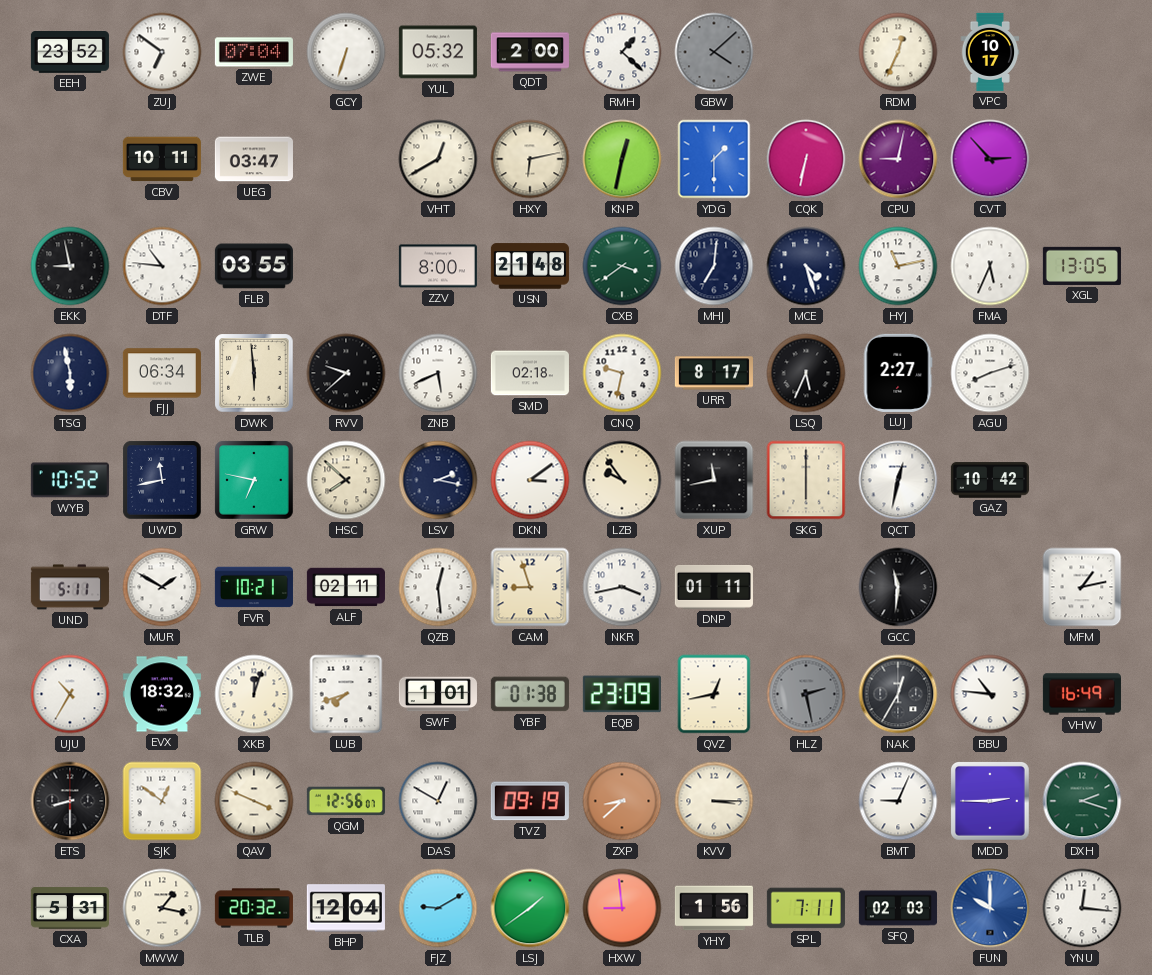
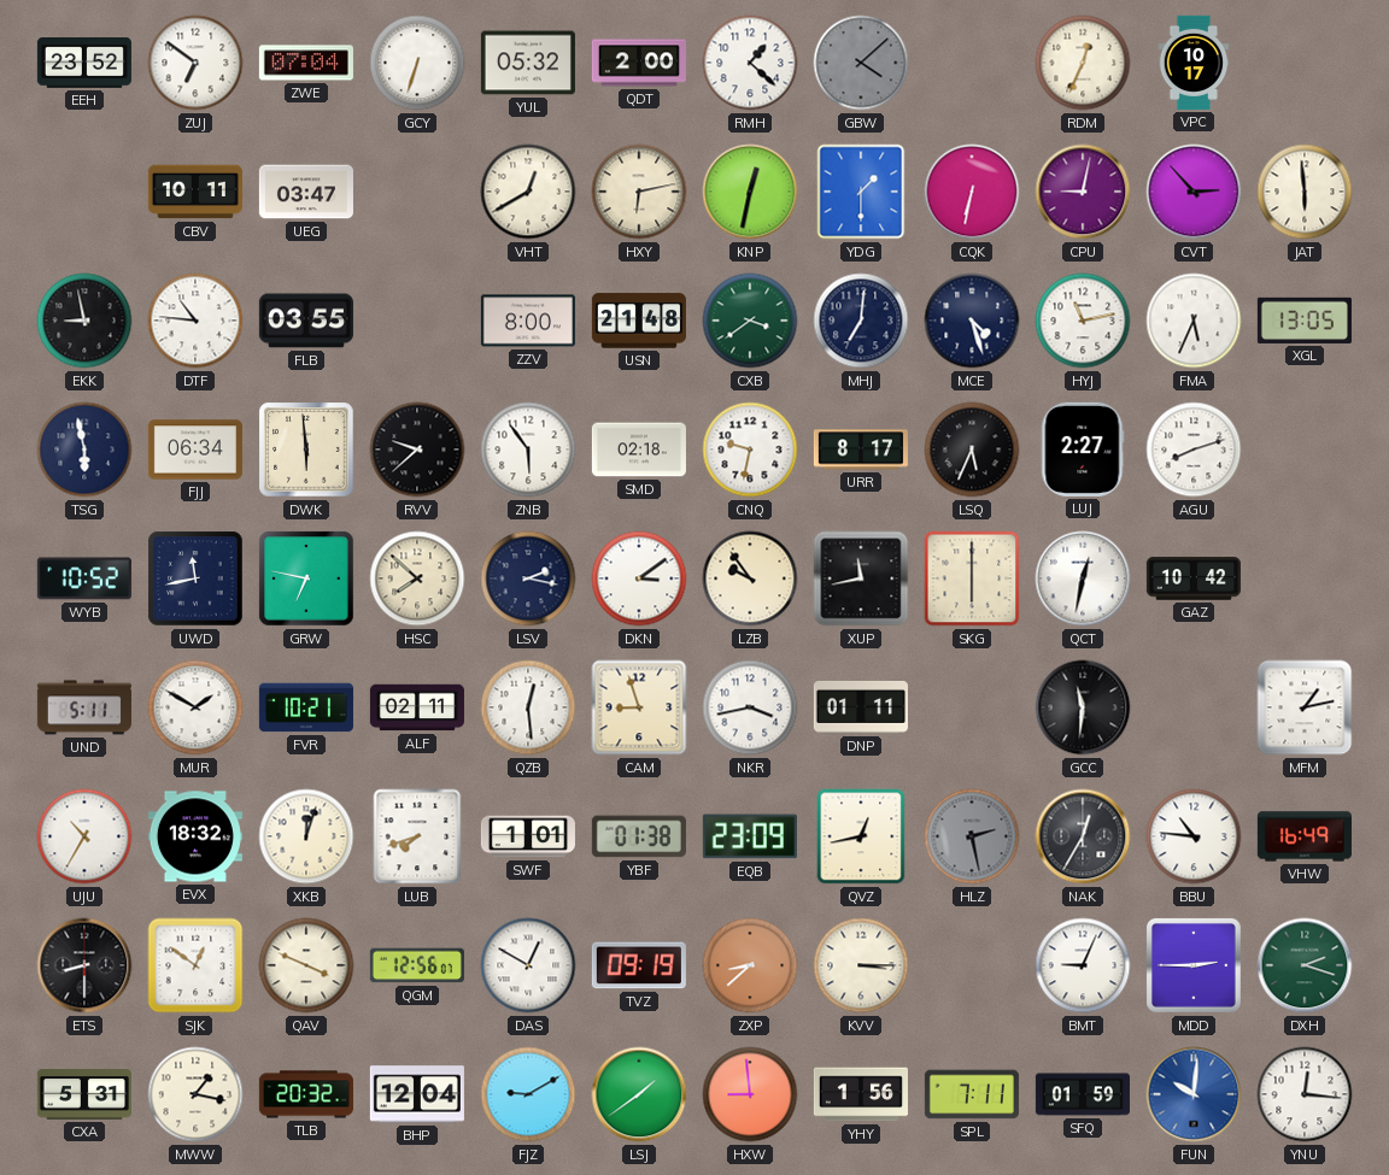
JAT: none -> 5:59
ZNB: 5:41 -> 5:54
SFQ: 02:03 -> 01:59
FUN: 10:00 -> 10:01
